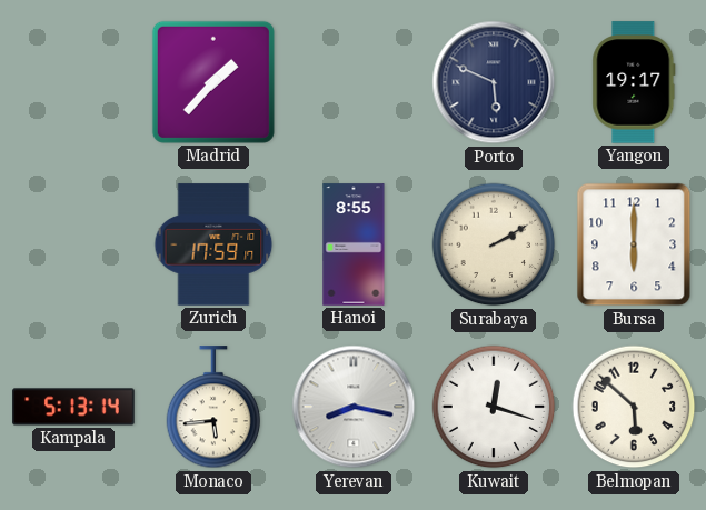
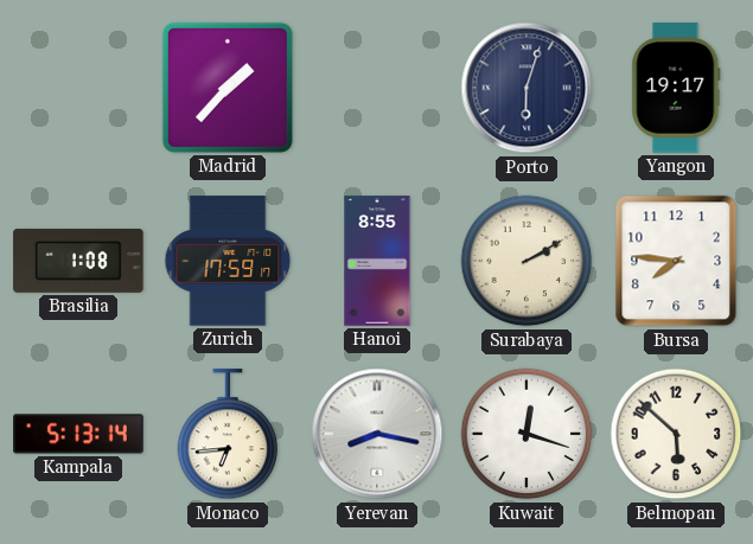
Porto: 5:49 -> 6:03
Brasilia: none -> 1:08
Bursa: 6:00 -> 7:46
Monaco: 5:44 -> 6:44
